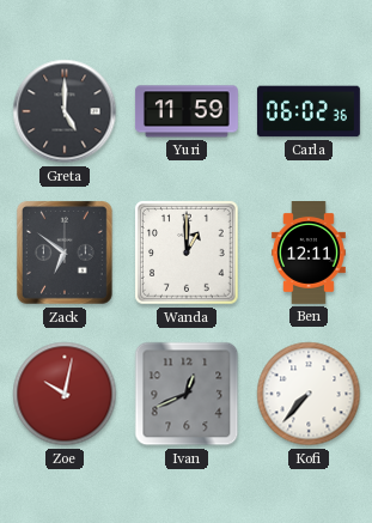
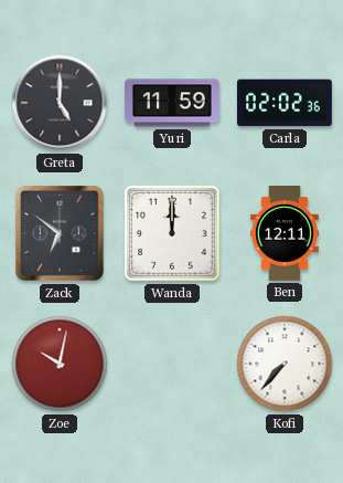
Carla: 06:02 -> 02:02
Wanda: 1:00 -> 12:00
Ivan: 12:41 -> none
